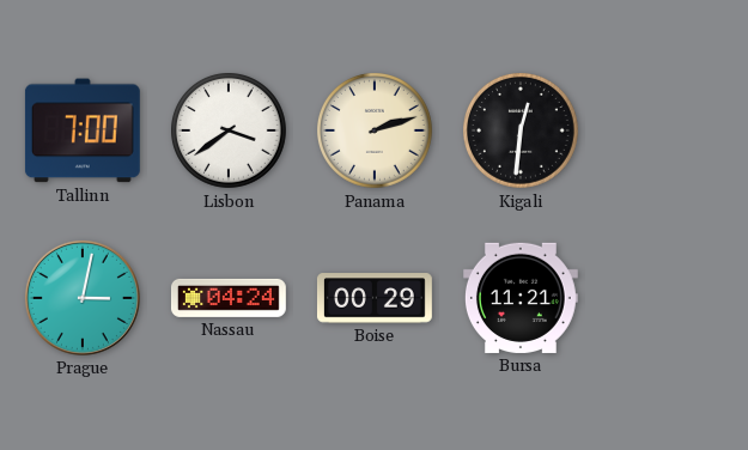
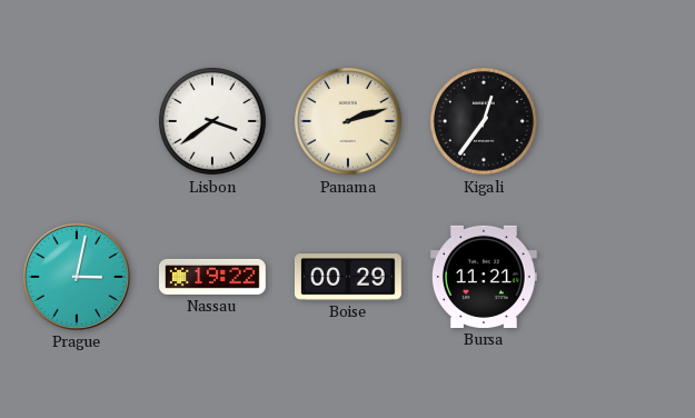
Tallinn: 7:00 -> none
Kigali: 12:31 -> 12:36
Nassau: 04:24 -> 19:22
